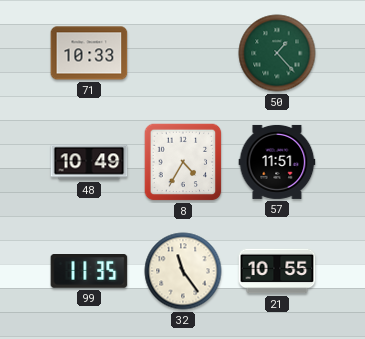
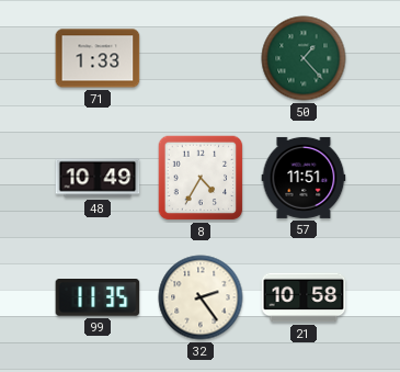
71: 10:33 -> 1:33
32: 11:24 -> 2:24
21: 10:55 -> 10:58
